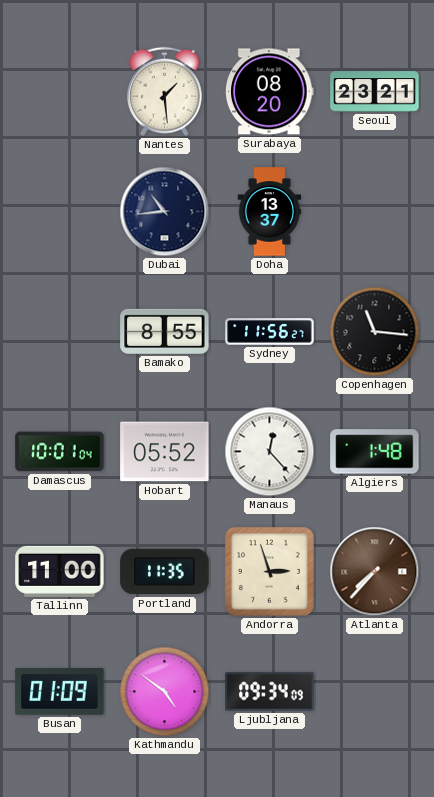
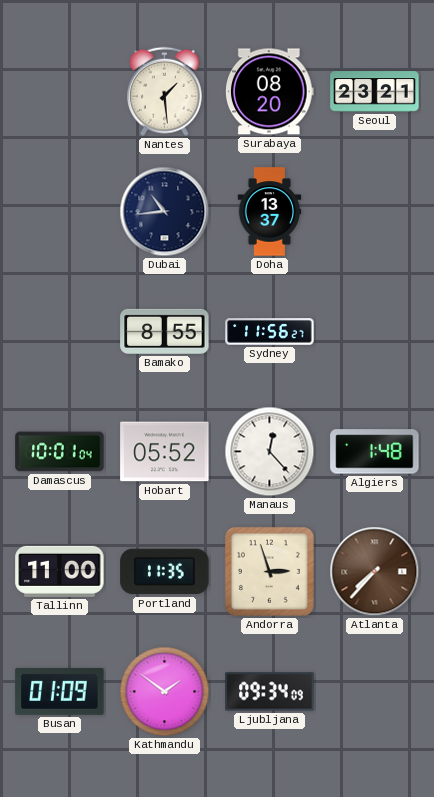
Copenhagen: 11:16 -> none
Kathmandu: 4:51 -> 1:51
